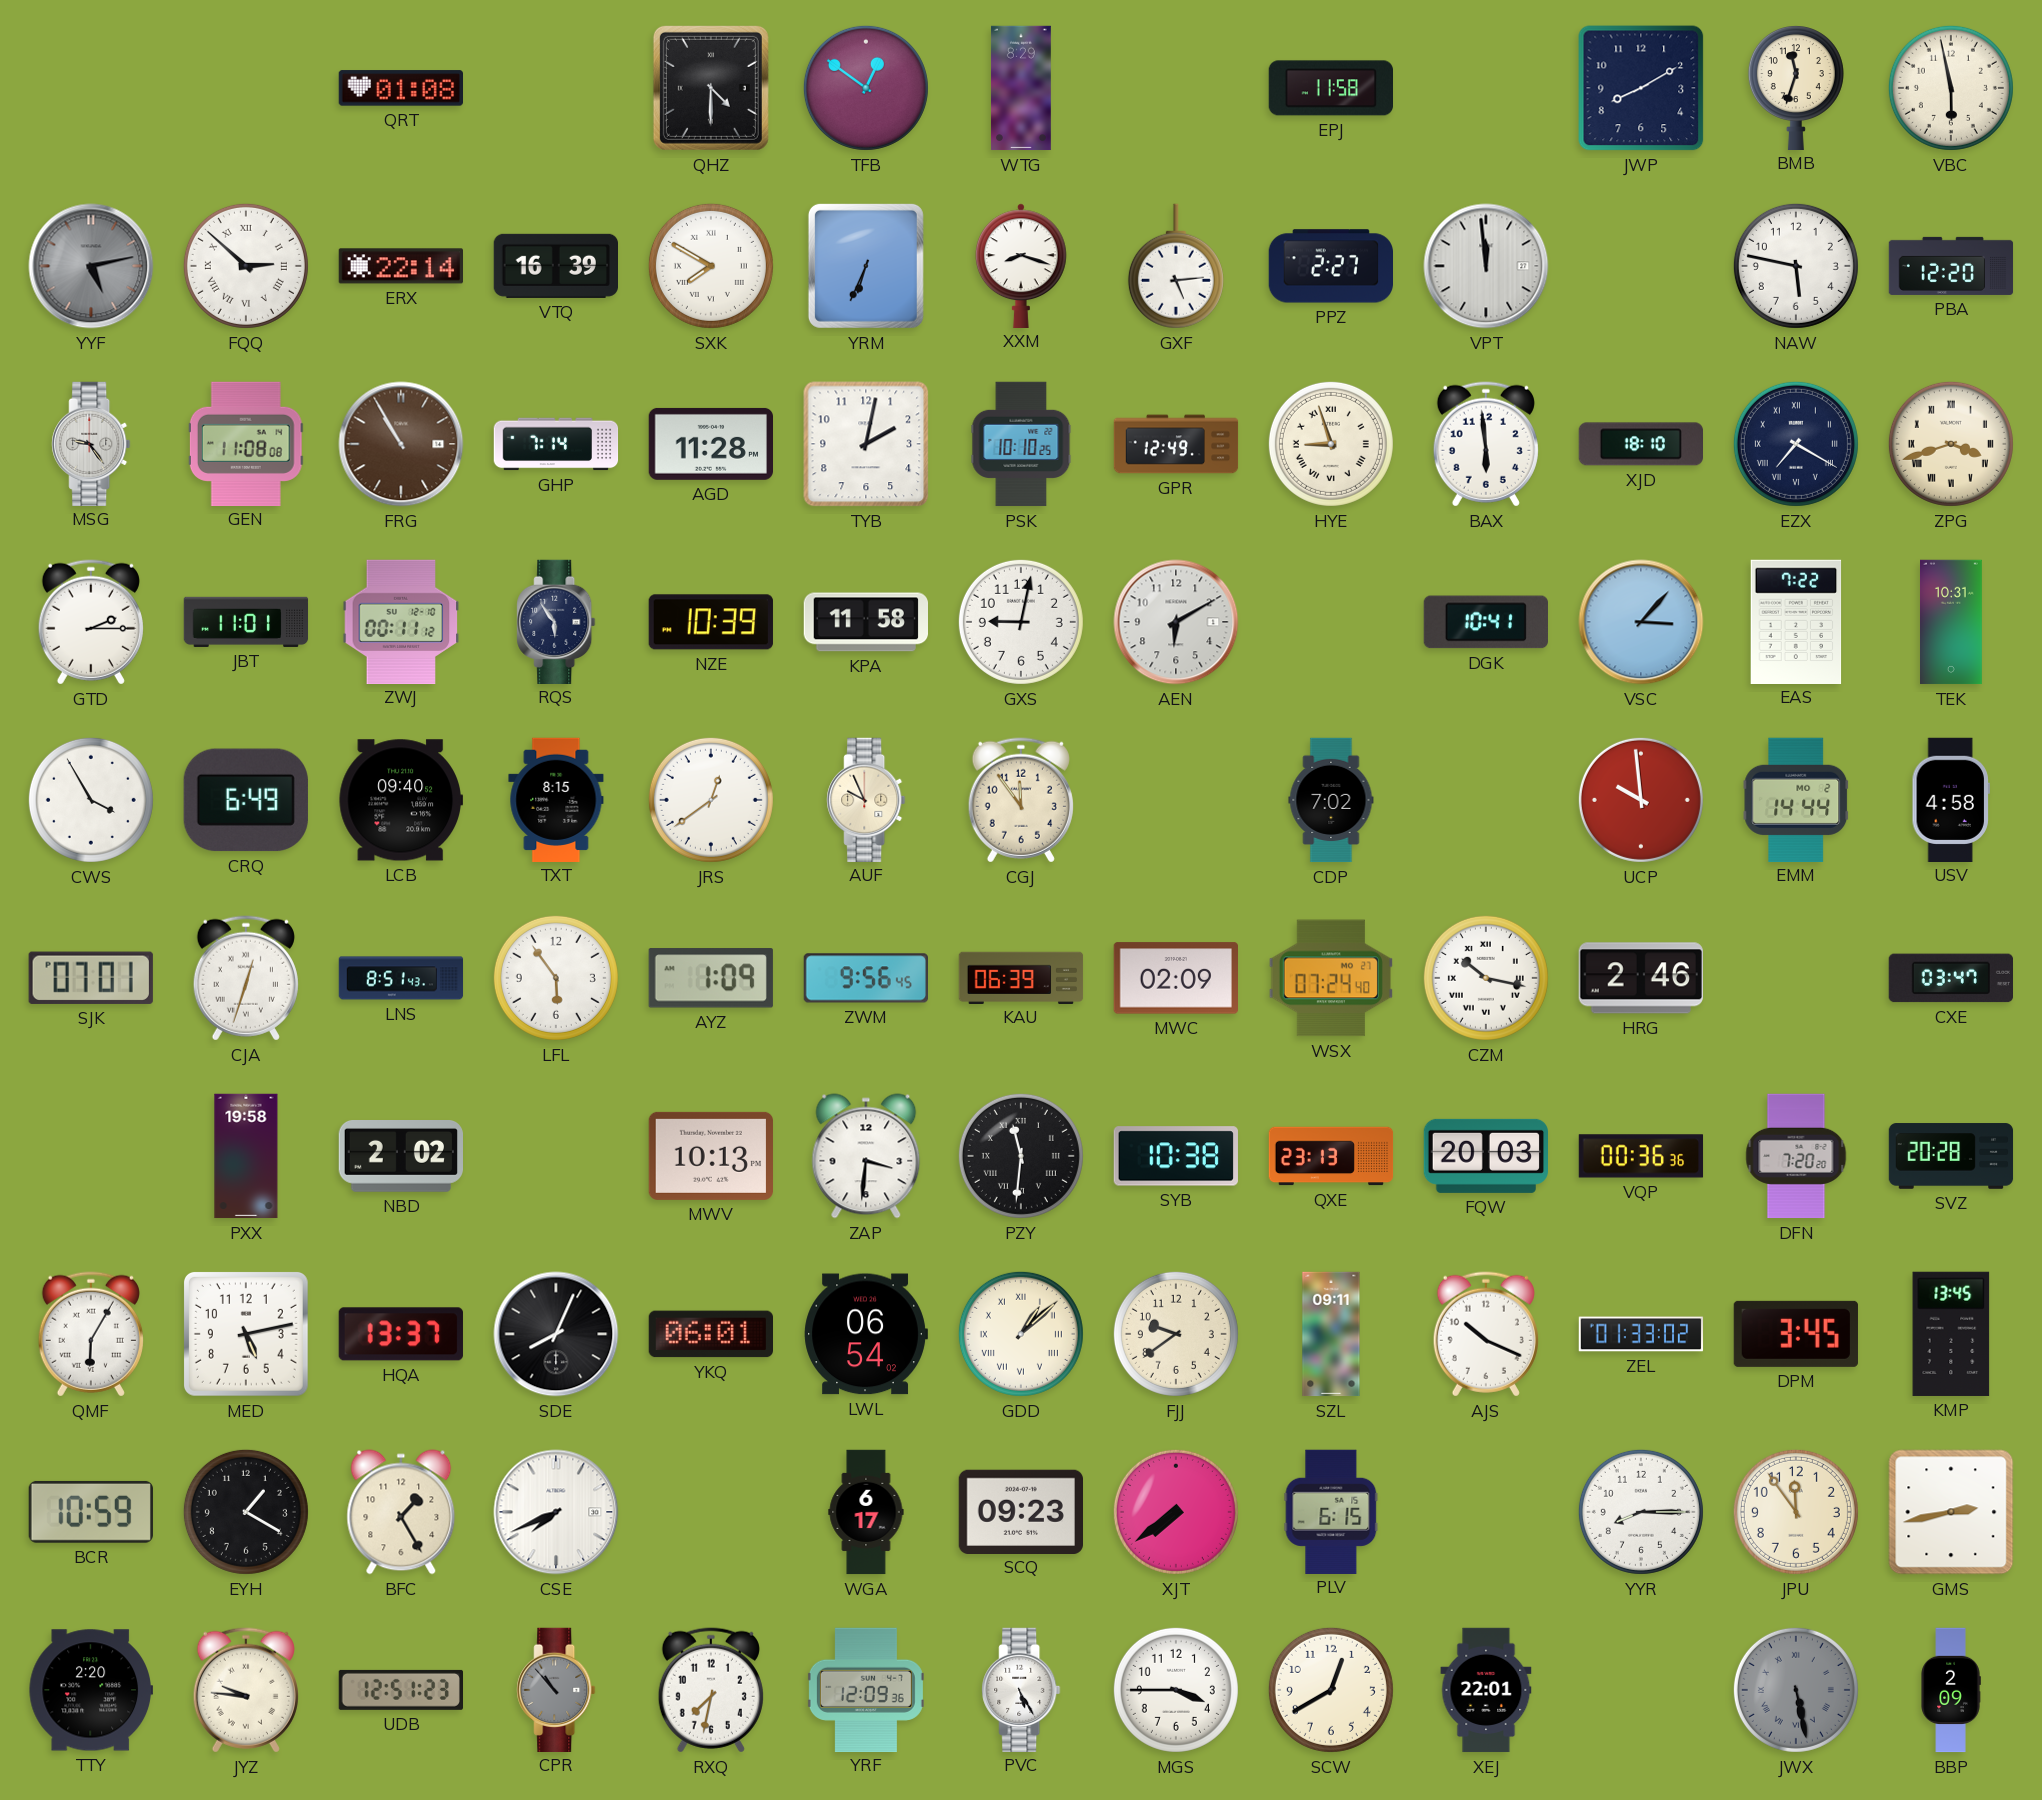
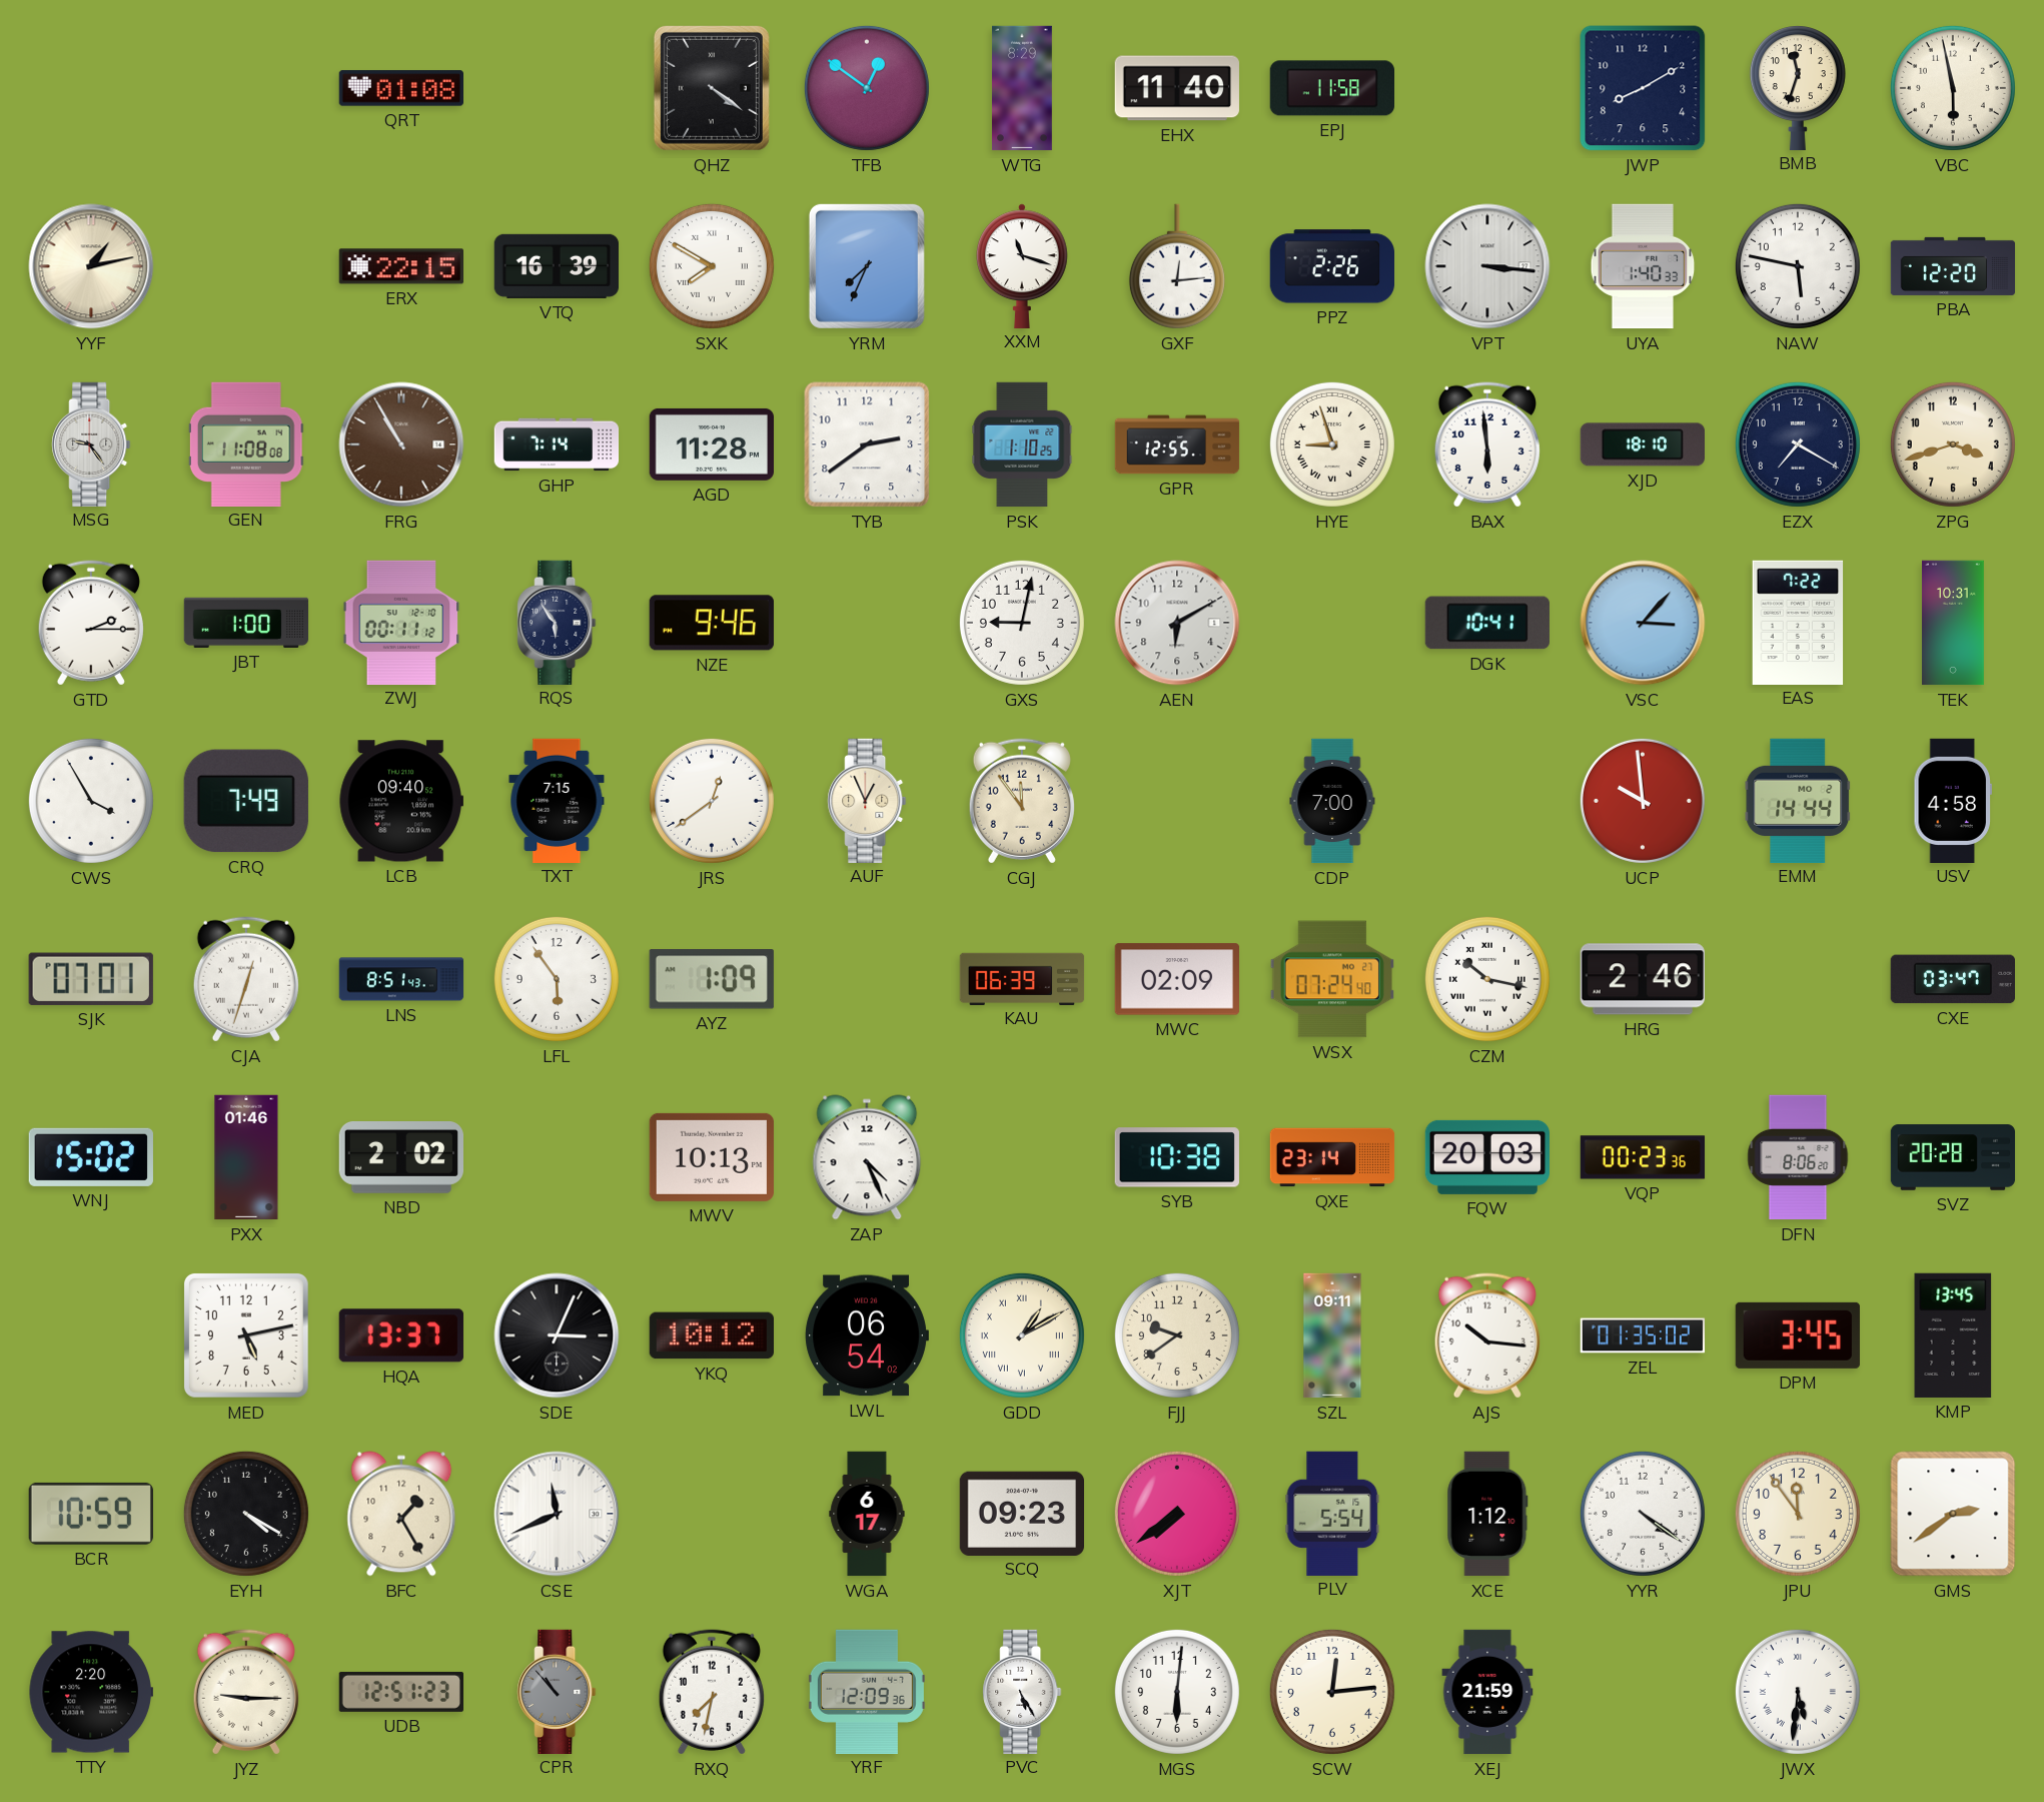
QHZ: 4:30 -> 4:21
EHX: none -> 11:40
YYF: 5:13 -> 1:13
YYF dial: grey -> cream
FQQ: 2:52 -> none
ERX: 22:14 -> 22:15
YRM: 6:34 -> 7:34
XXM: 8:18 -> 11:18
GXF: 5:14 -> 12:14
PPZ: 2:27 -> 2:26
VPT: 11:59 -> 3:16
UYA: none -> 1:40
TYB: 2:02 -> 2:39
PSK: 10:10 -> 1:10
GPR: 12:49 -> 12:55
EZX numerals: Roman -> Arabic
ZPG numerals: Roman -> Arabic
JBT: 11:01 -> 1:00
NZE: 10:39 -> 9:46
KPA: 11:58 -> none
CRQ: 6:49 -> 7:49
TXT: 8:15 -> 7:15
AUF: 9:56 -> 12:56
CDP: 7:02 -> 7:00
ZWM: 9:56 -> none
WNJ: none -> 15:02
PXX: 19:58 -> 01:46
ZAP: 3:31 -> 4:26
PZY: 11:31 -> none
QXE: 23:13 -> 23:14
VQP: 00:36 -> 00:23
DFN: 7:20 -> 8:06
QMF: 6:05 -> none
SDE: 8:04 -> 3:04
YKQ: 06:01 -> 10:12
GDD: 1:08 -> 1:10
AJS: 10:19 -> 10:16
ZEL: 01:33 -> 01:35
EYH: 1:20 -> 4:20
CSE: 7:41 -> 11:41
PLV: 6:15 -> 5:54
XCE: none -> 1:12
YYR: 8:15 -> 4:21
GMS: 2:43 -> 2:39
JYZ: 9:46 -> 9:15
MGS: 3:45 -> 6:01
SCW: 12:40 -> 12:14
XEJ: 22:01 -> 21:59
JWX: 5:28 -> 5:31
JWX dial: grey -> white
BBP: 2:09 -> none
